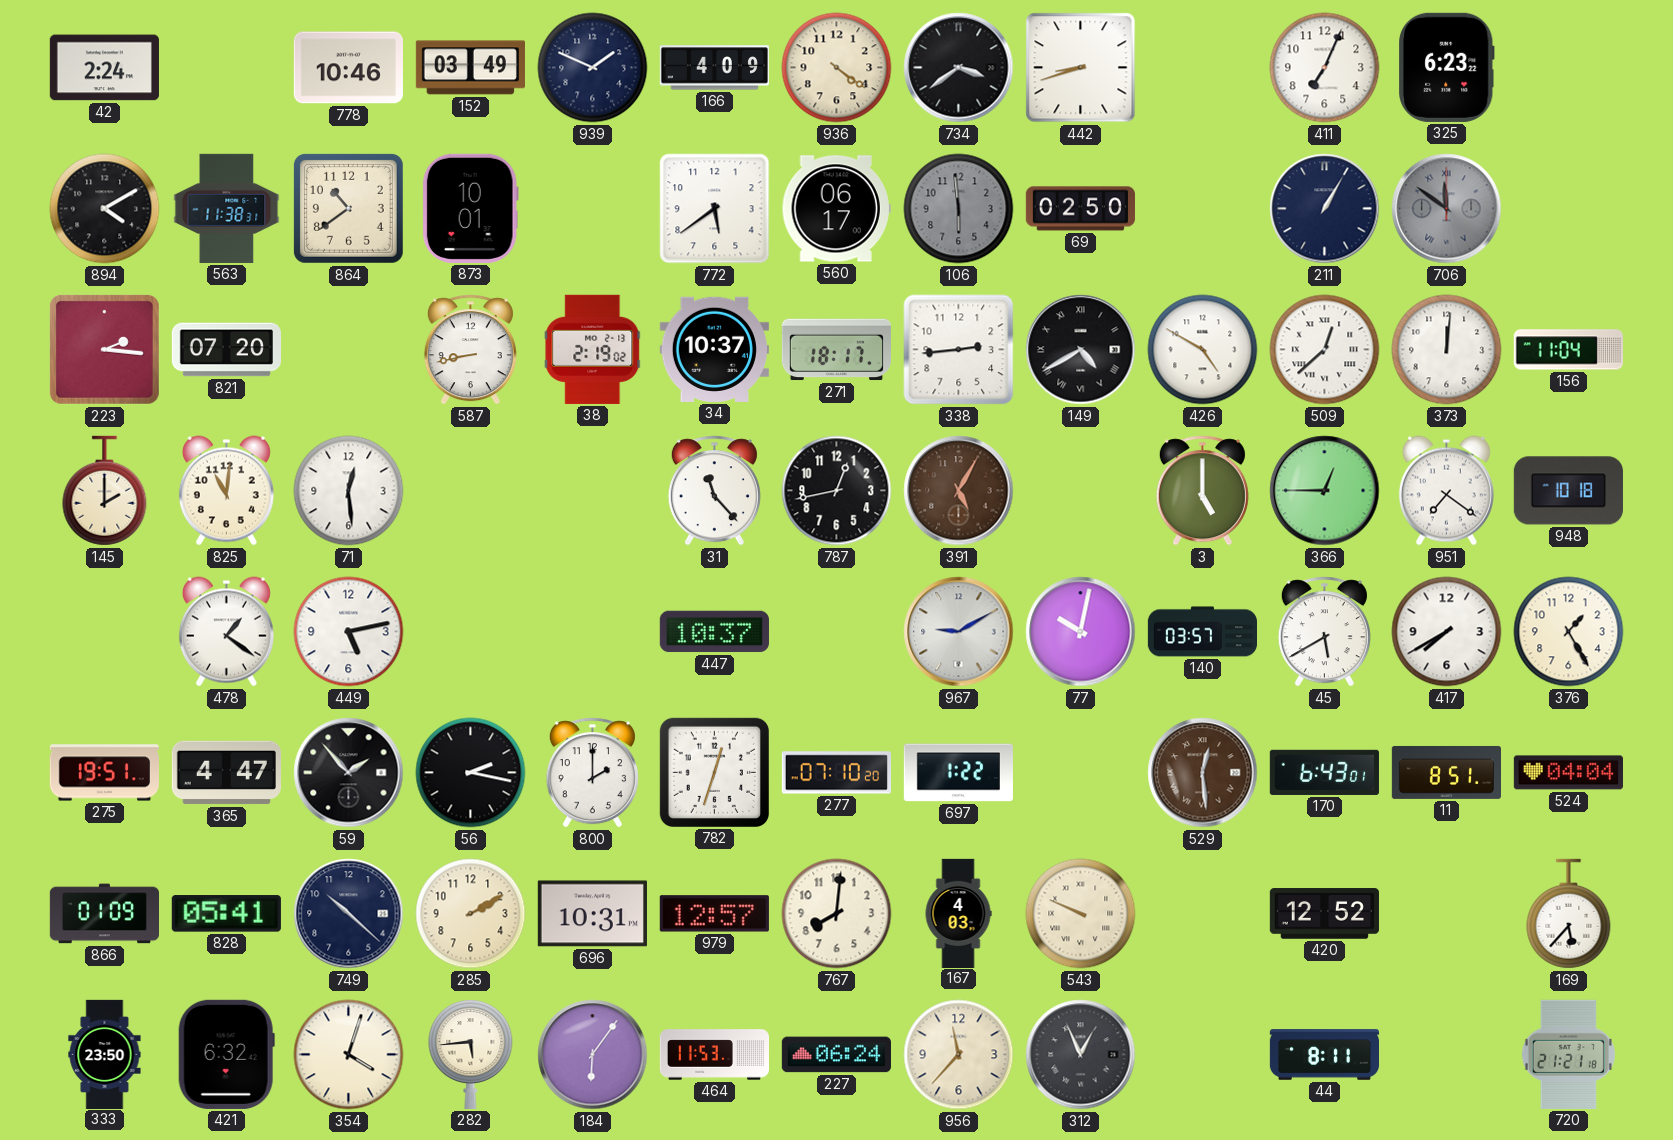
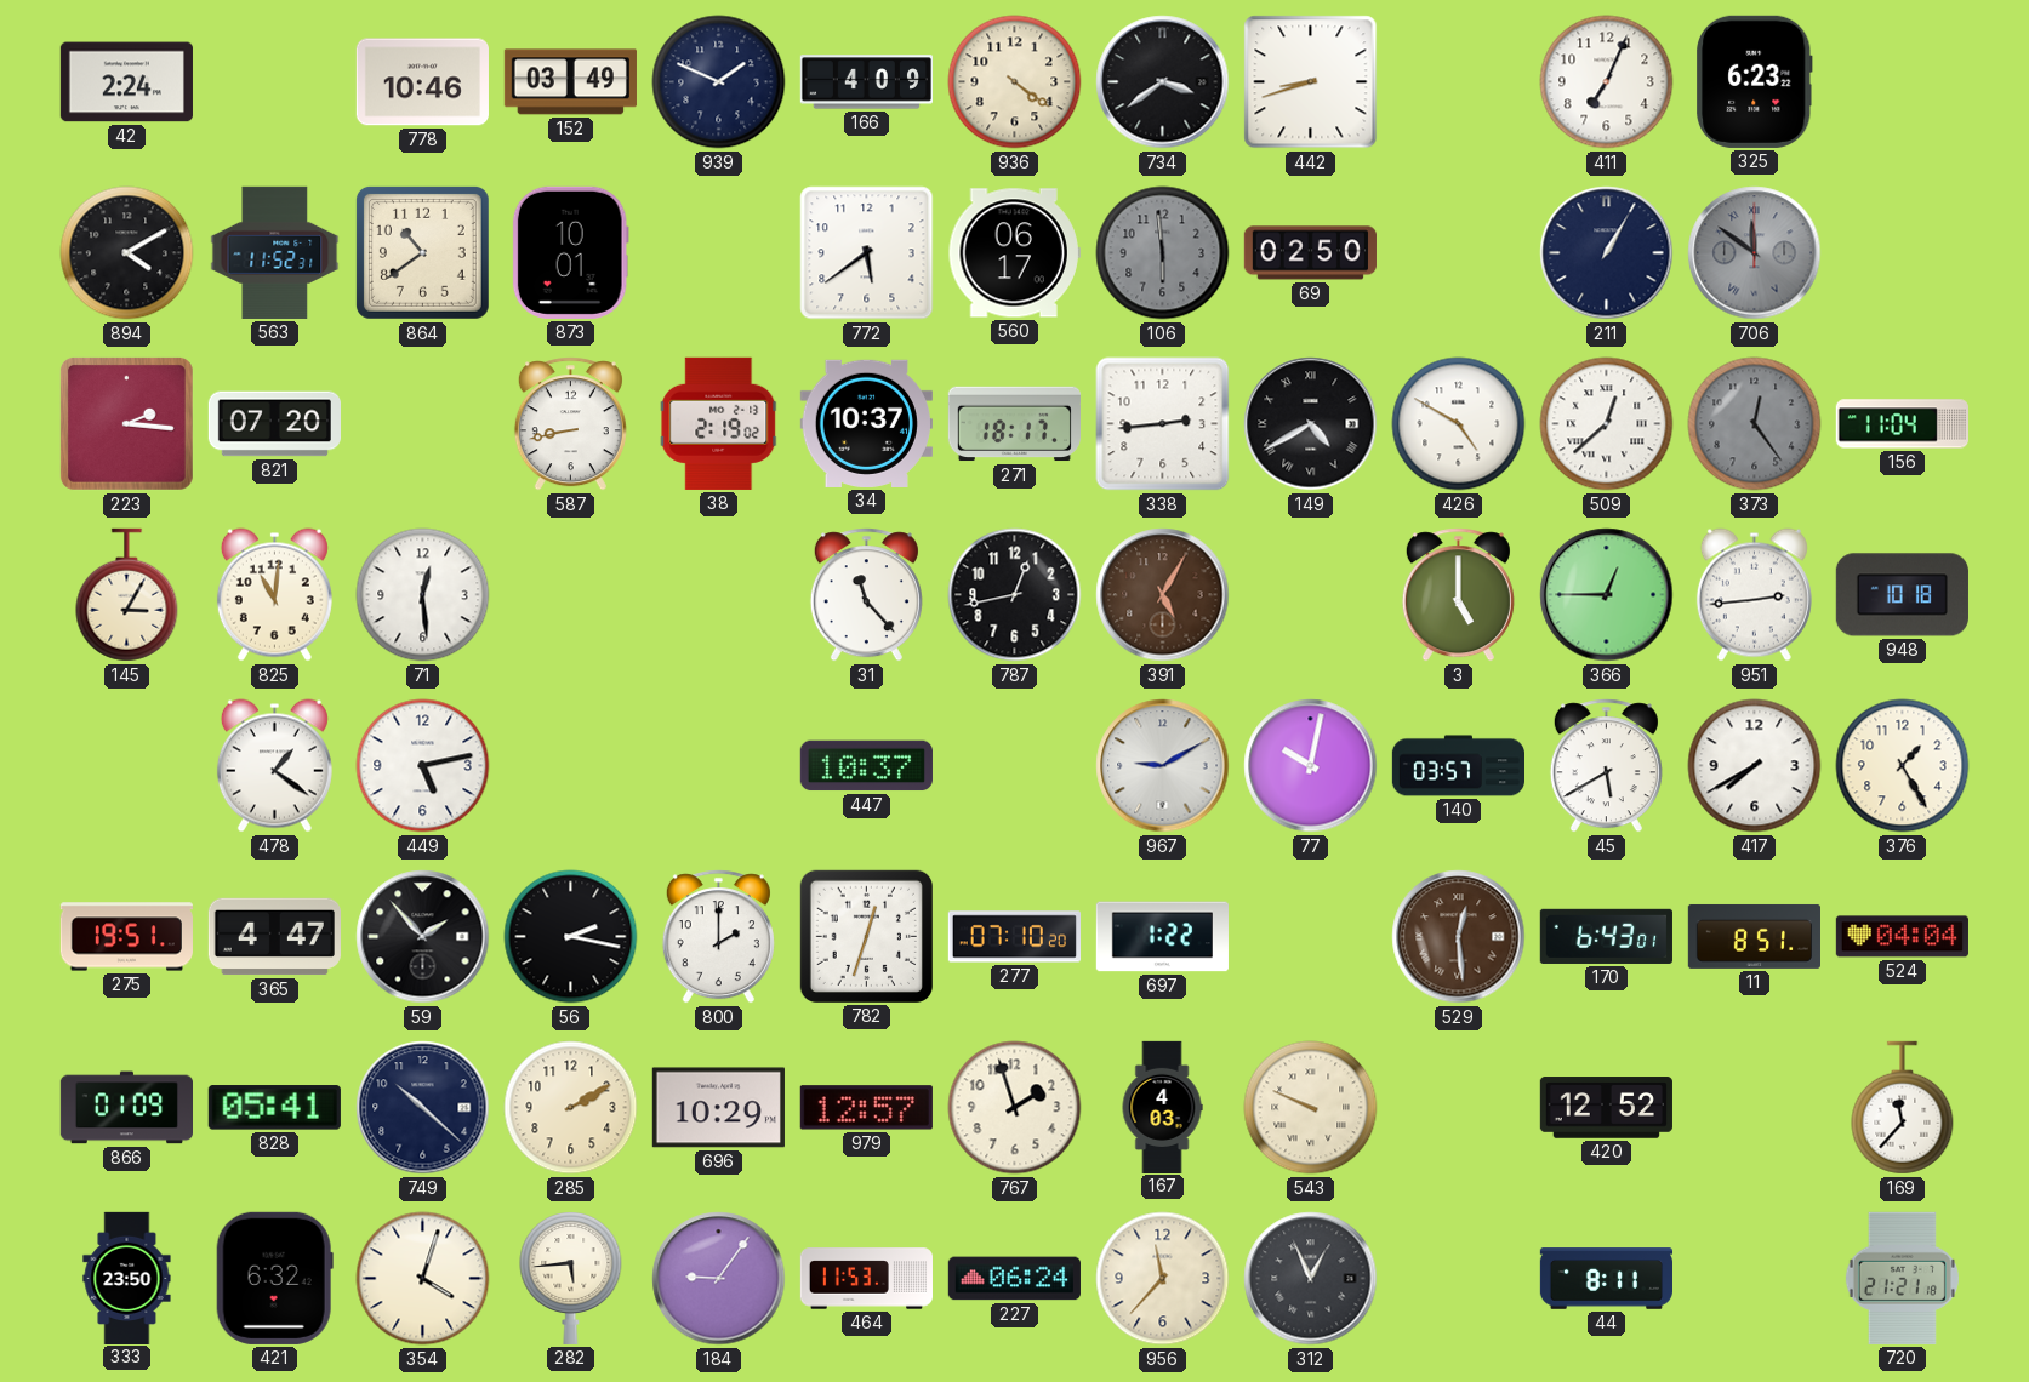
563: 11:38 -> 11:52
373: 12:01 -> 12:24
373 dial: white -> grey
145: 2:00 -> 3:05
951: 7:21 -> 2:44
696: 10:31 -> 10:29
767: 8:01 -> 1:57
169: 5:37 -> 11:37
184: 6:06 -> 9:06
